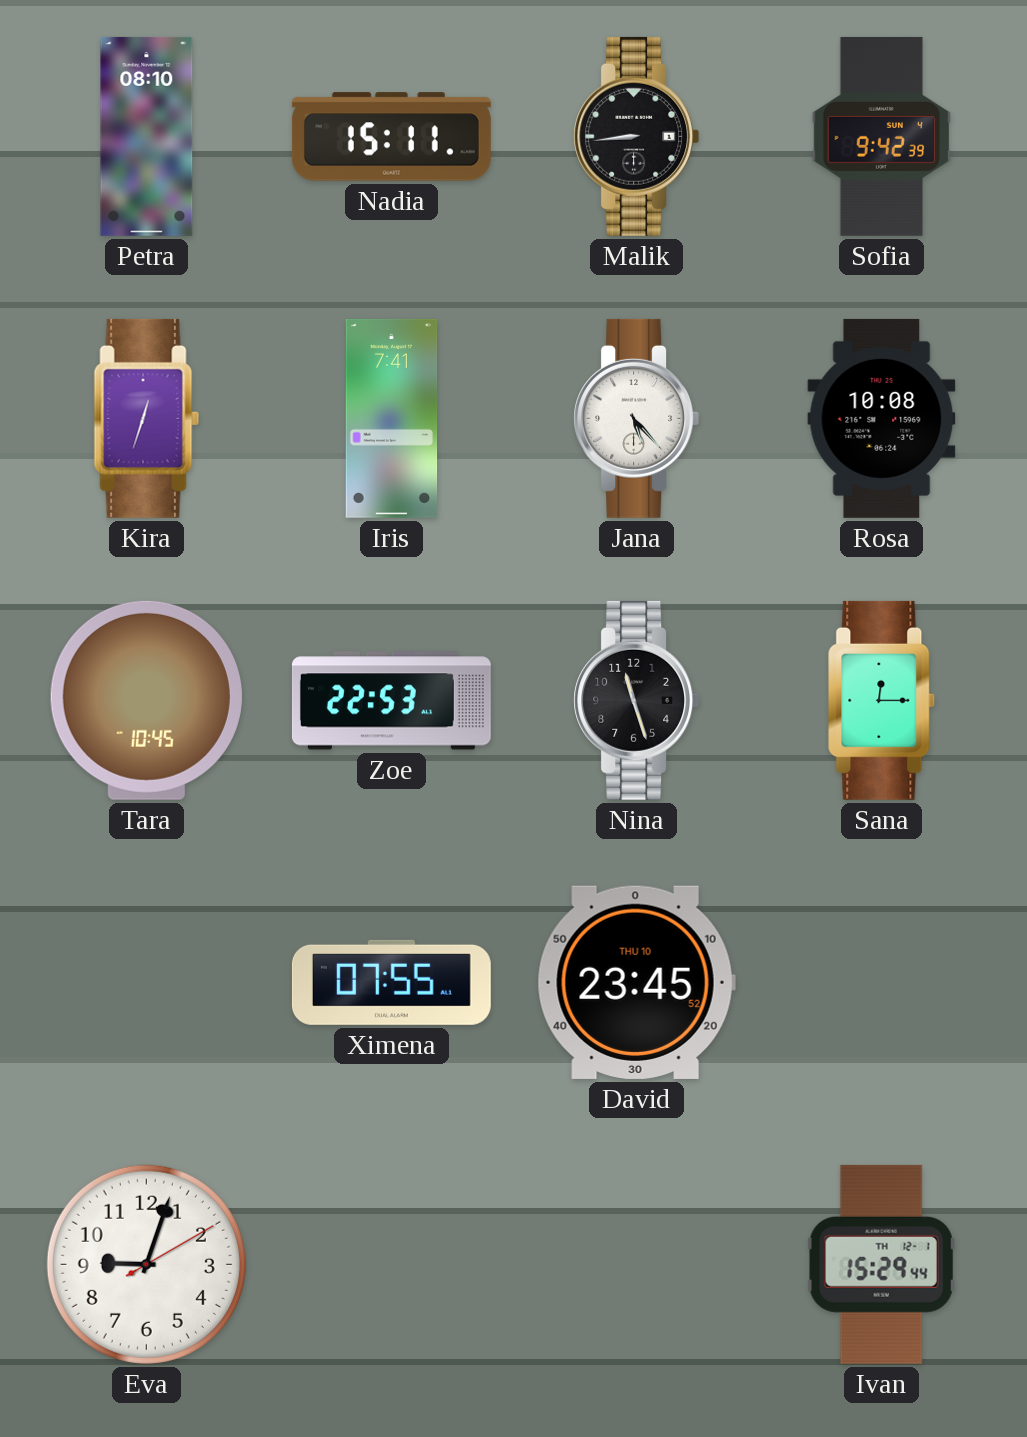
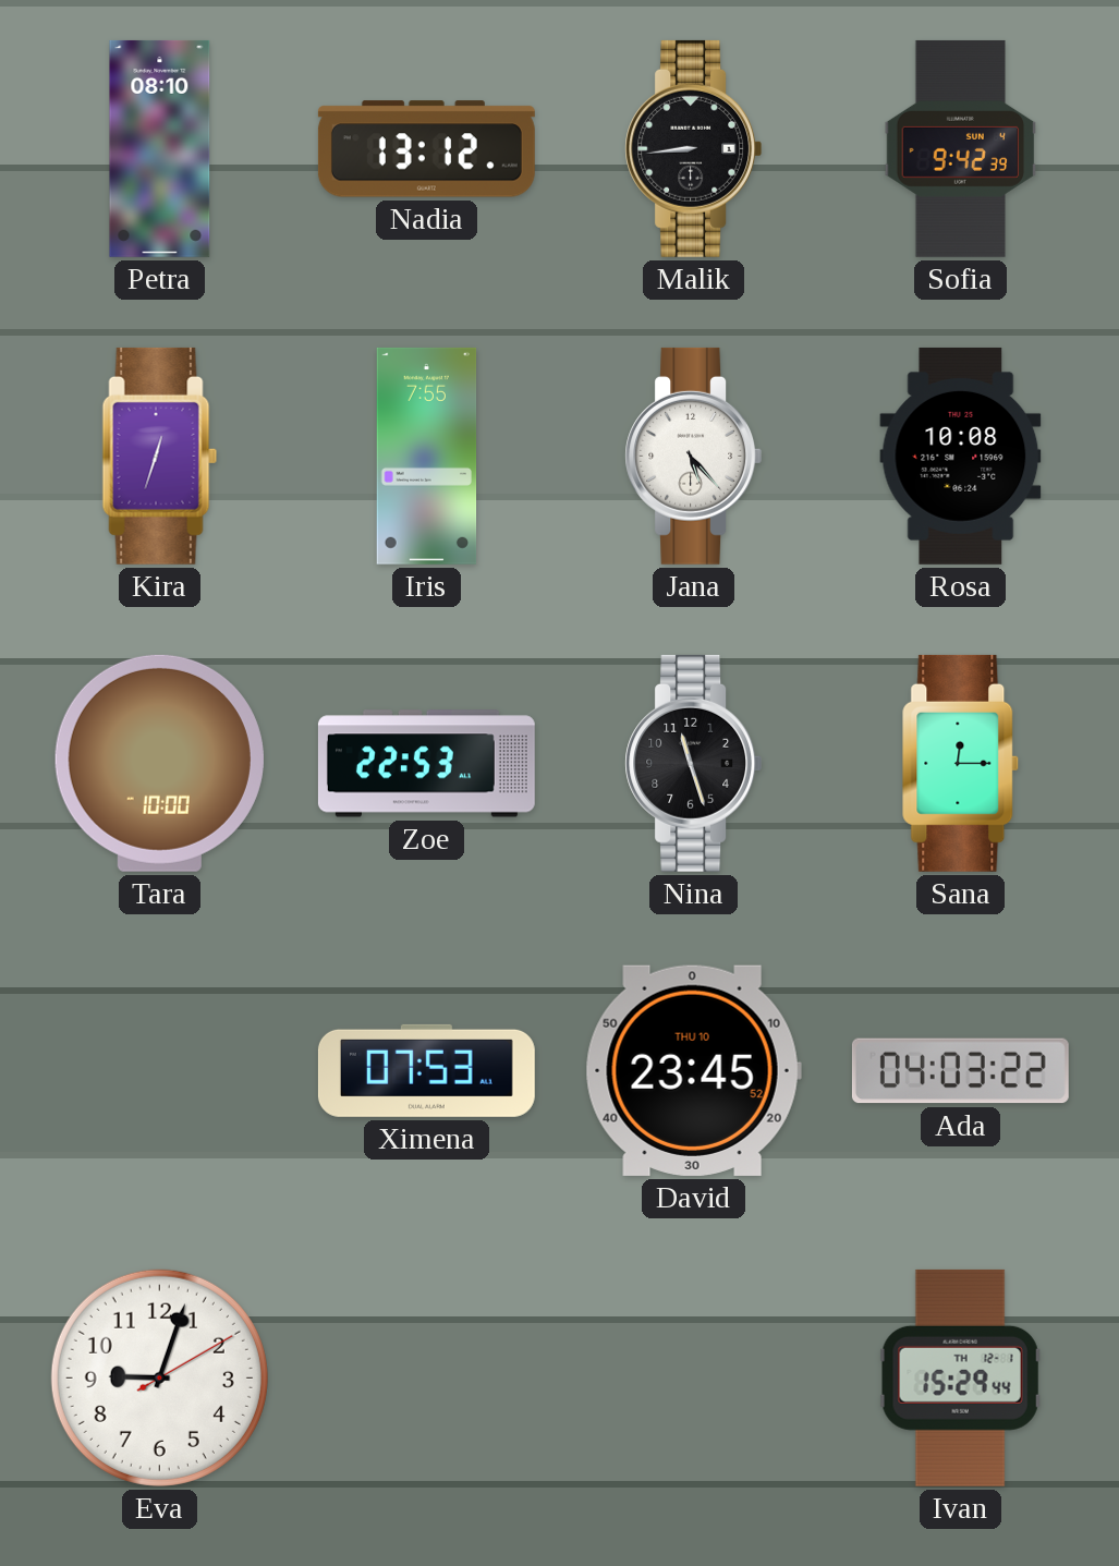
Nadia: 15:11 -> 13:12
Iris: 7:41 -> 7:55
Tara: 10:45 -> 10:00
Ximena: 07:55 -> 07:53
Ada: none -> 04:03
